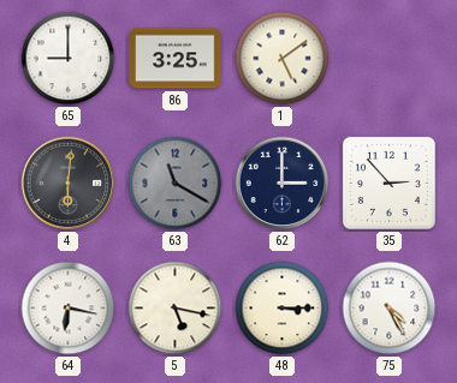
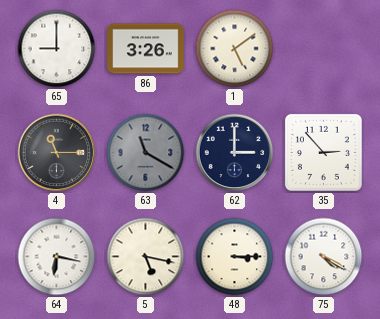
86: 3:25 -> 3:26
4: 6:01 -> 11:15
75: 4:25 -> 4:20
